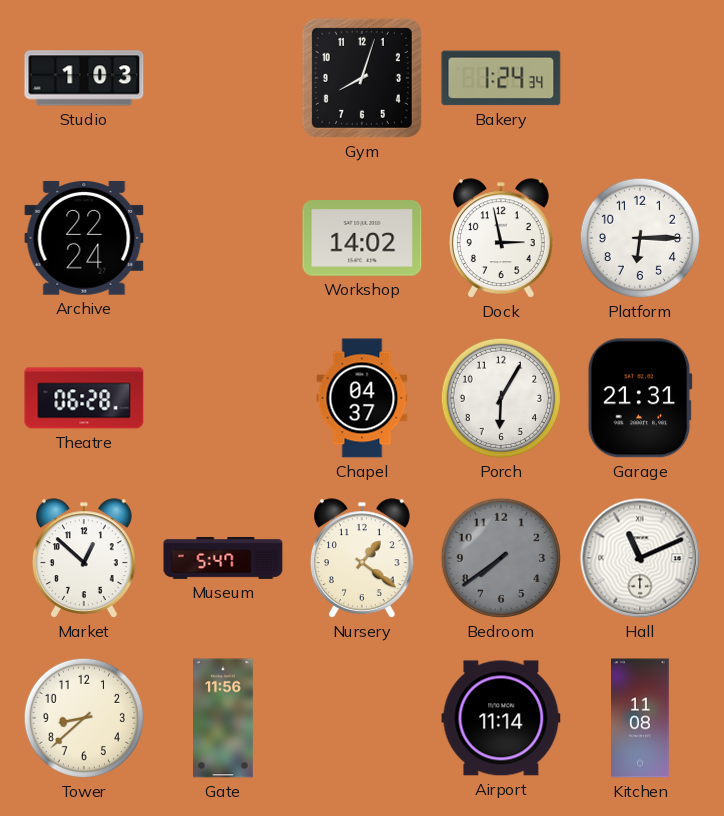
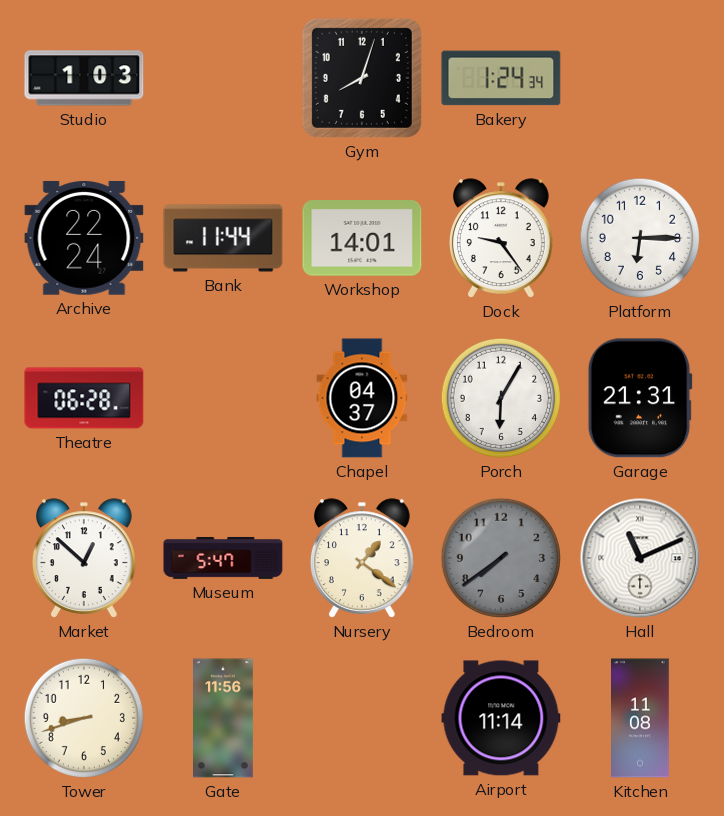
Bank: none -> 11:44
Workshop: 14:02 -> 14:01
Dock: 2:58 -> 9:24
Tower: 8:38 -> 8:42
